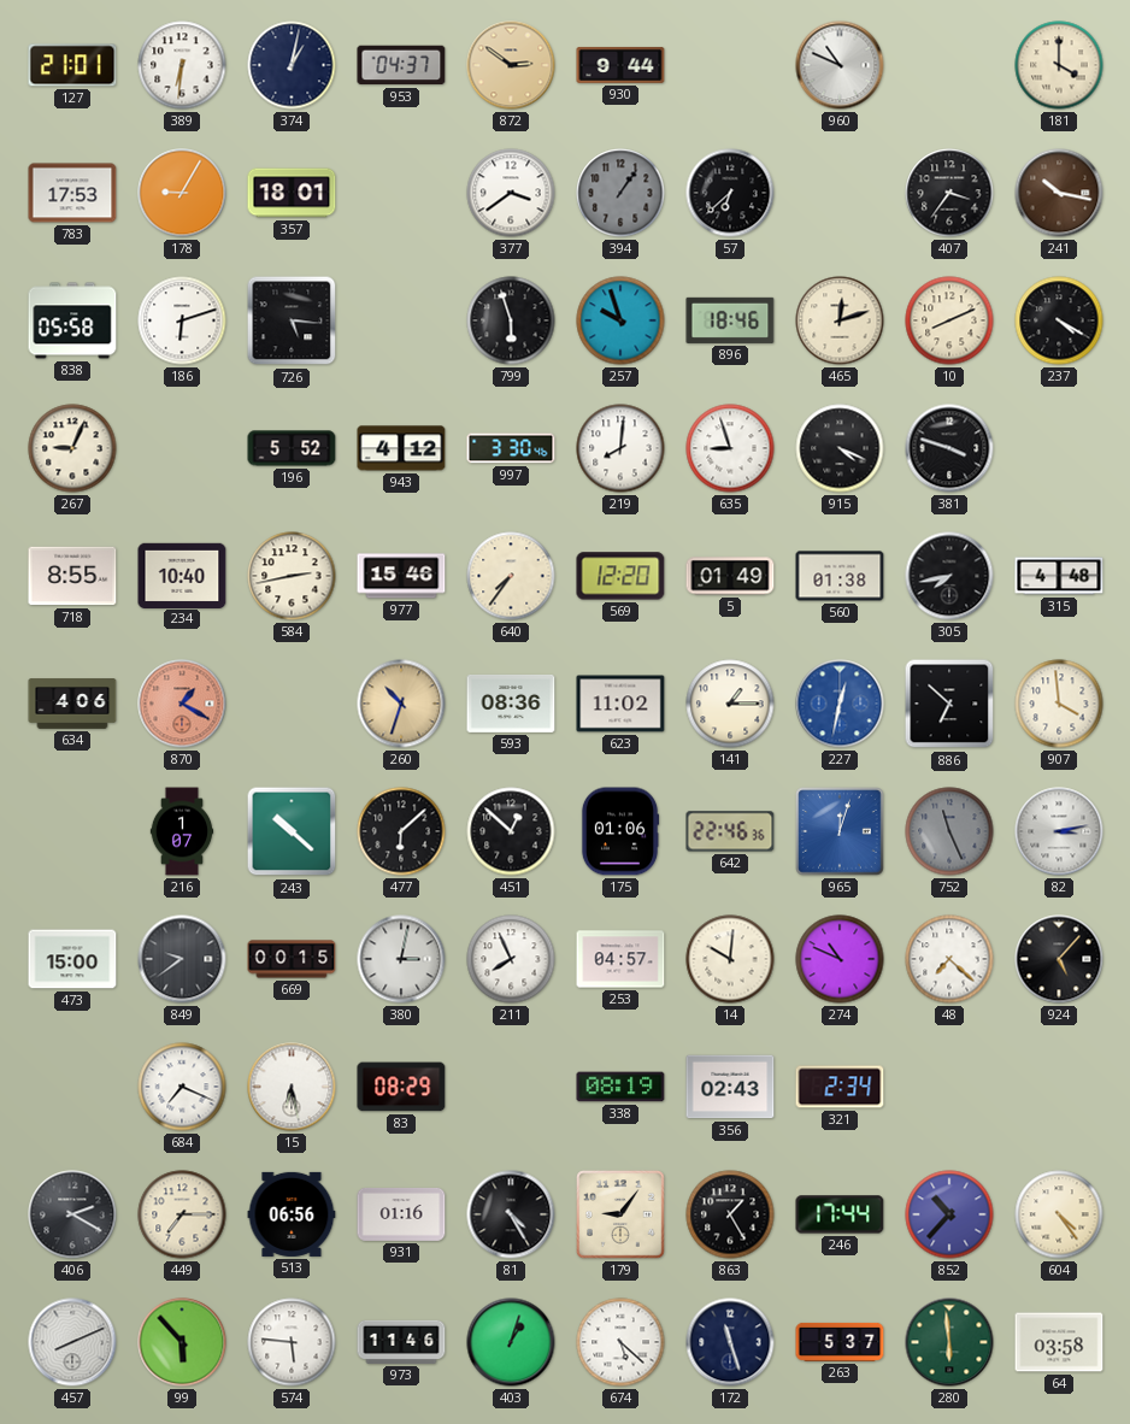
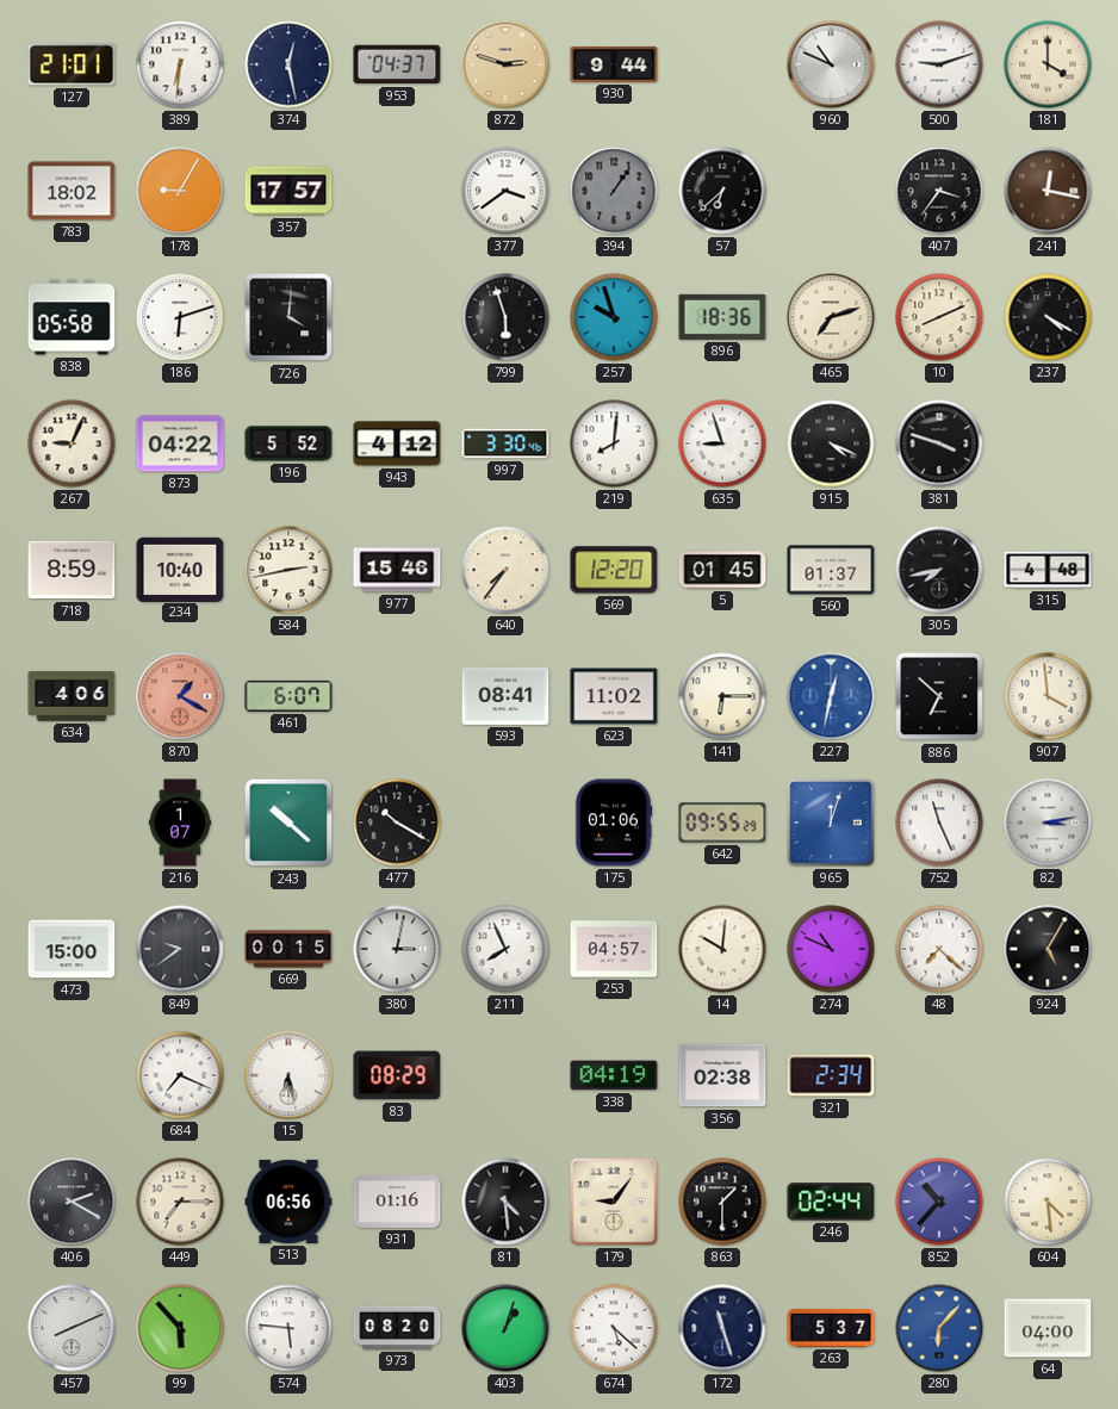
374: 1:02 -> 12:28
872: 2:51 -> 2:48
500: none -> 9:12
783: 17:53 -> 18:02
357: 18:01 -> 17:57
241: 10:17 -> 12:17
726: 5:16 -> 4:01
896: 18:46 -> 18:36
465: 12:12 -> 7:12
873: none -> 04:22
718: 8:55 -> 8:59
5: 01:49 -> 01:45
560: 01:38 -> 01:37
461: none -> 6:07
260: 10:33 -> none
593: 08:36 -> 08:41
141: 1:15 -> 6:15
477: 6:08 -> 10:20
451: 12:52 -> none
642: 22:46 -> 09:55
752 dial: grey -> white
924: 5:07 -> 5:05
338: 08:19 -> 04:19
356: 02:43 -> 02:38
81: 4:25 -> 4:29
863: 1:25 -> 1:30
246: 17:44 -> 02:44
604: 4:24 -> 4:29
973: 11:46 -> 08:20
280: 5:59 -> 6:07
280 dial: green -> blue
64: 03:58 -> 04:00
